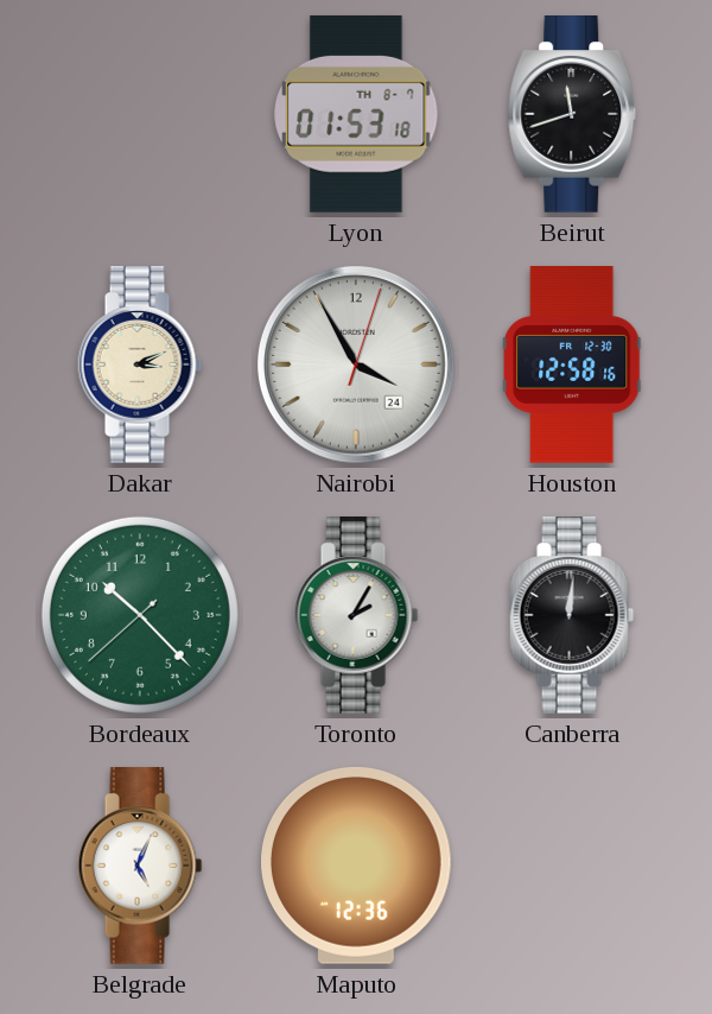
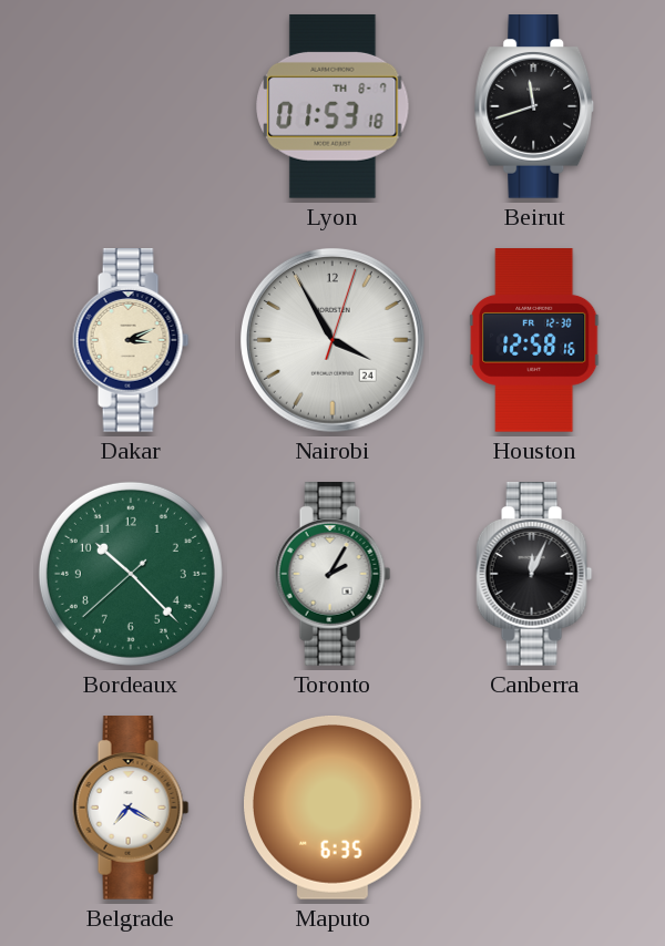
Canberra: 12:01 -> 12:04
Belgrade: 5:04 -> 7:20
Maputo: 12:36 -> 6:35
